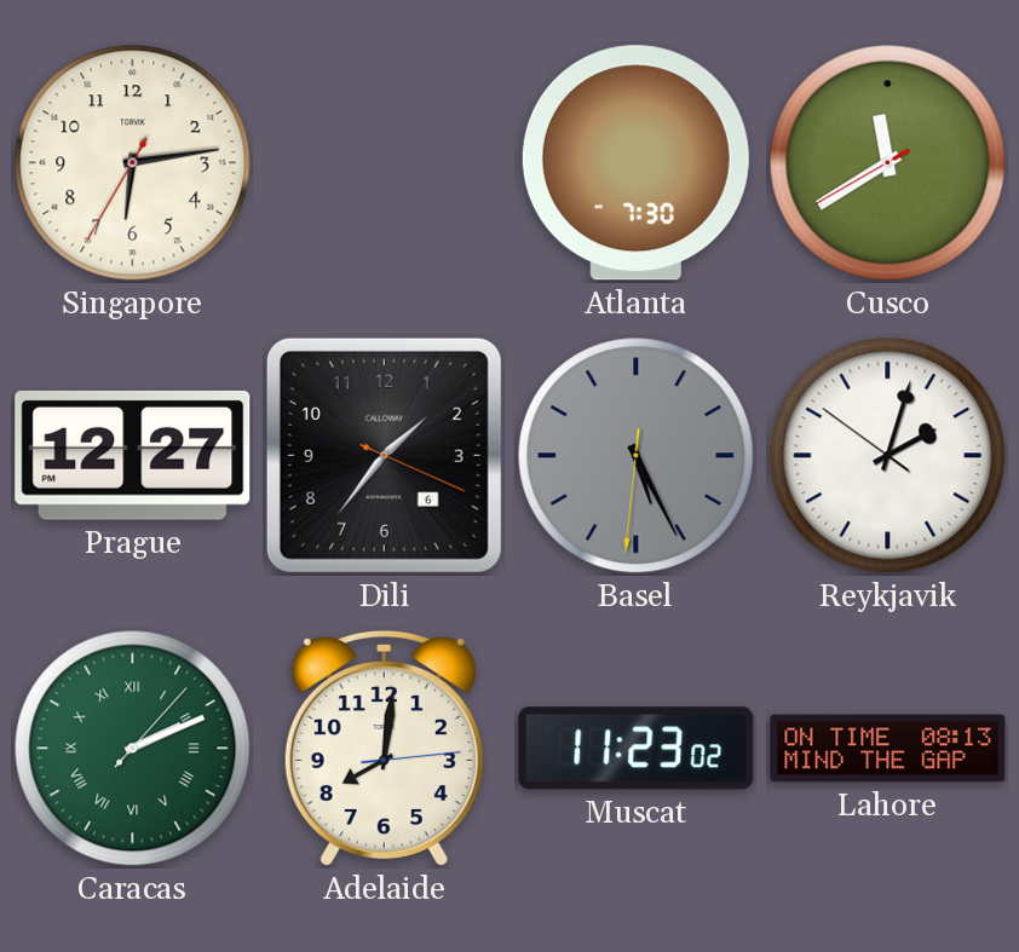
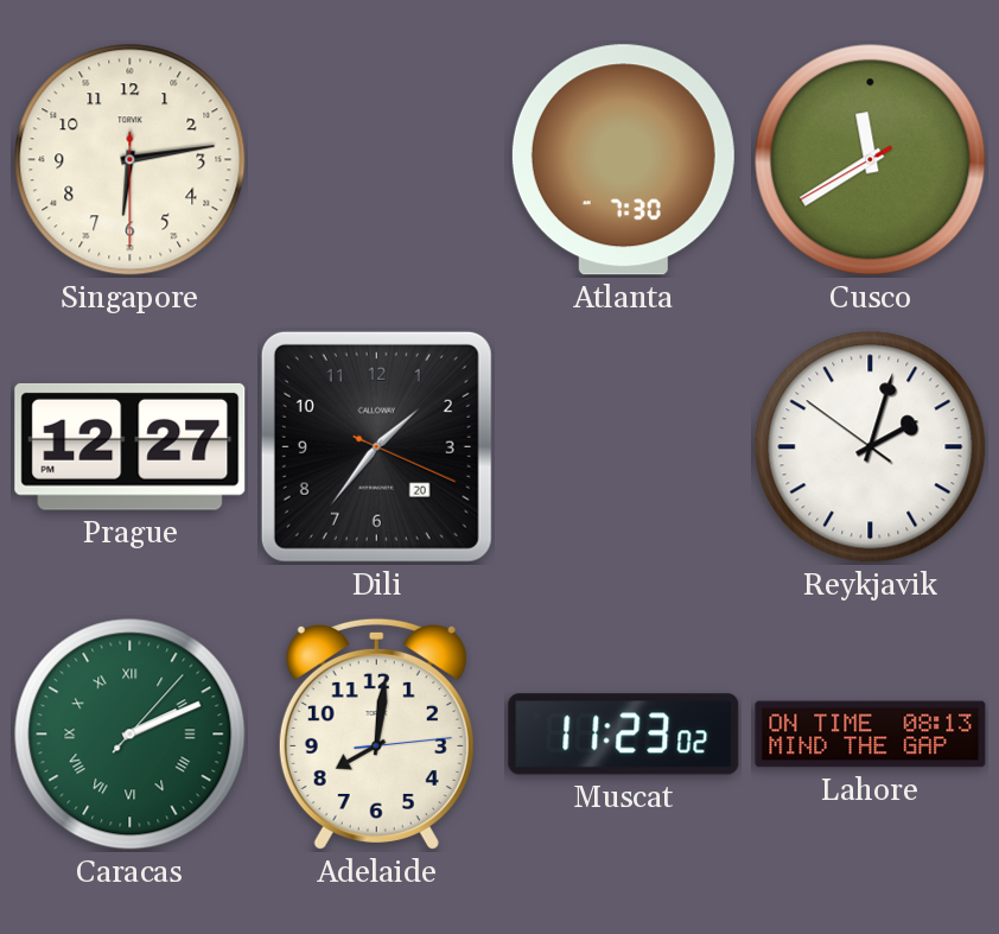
Singapore: 6:13:35 -> 6:13:30
Dili date: 6 -> 20
Basel: 5:25 -> none
